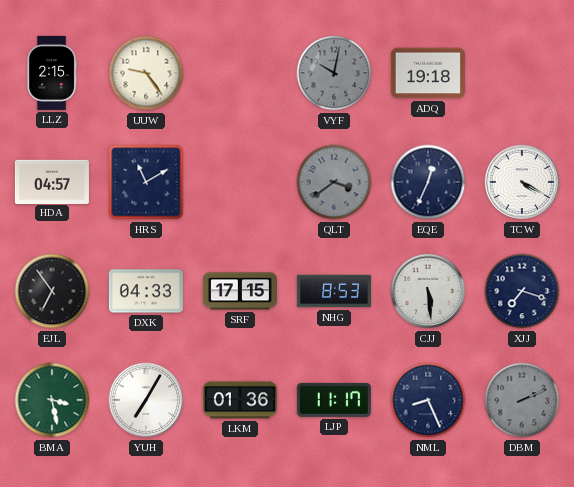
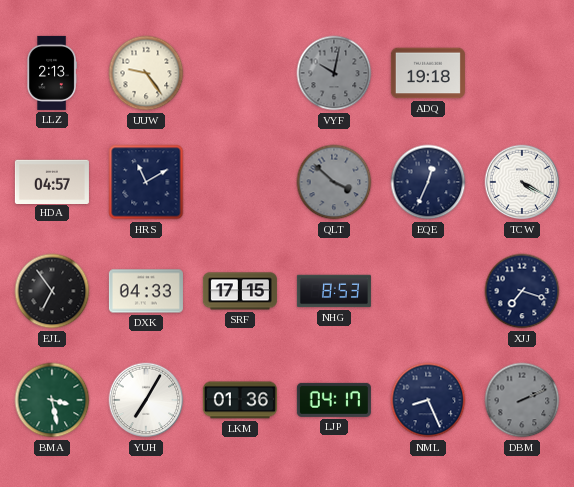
LLZ: 2:15 -> 2:13
QLT: 3:39 -> 3:52
CJJ: 5:29 -> none
LJP: 11:17 -> 04:17
